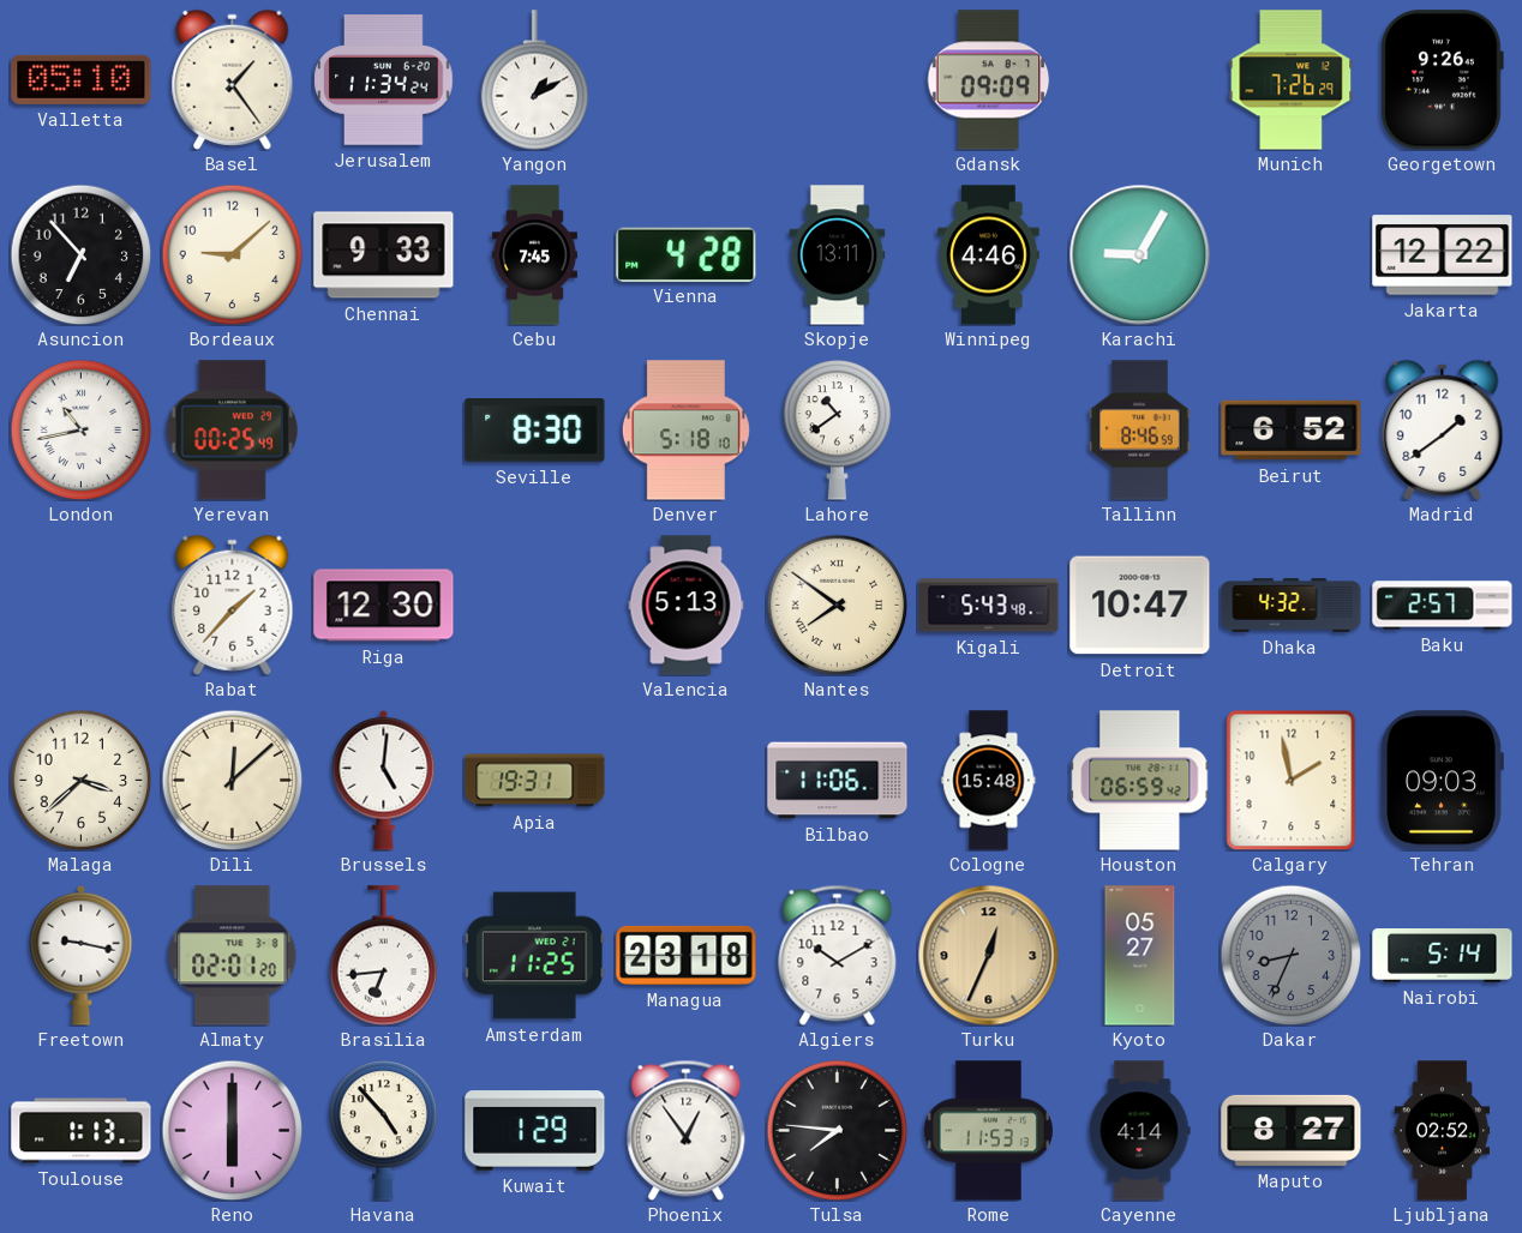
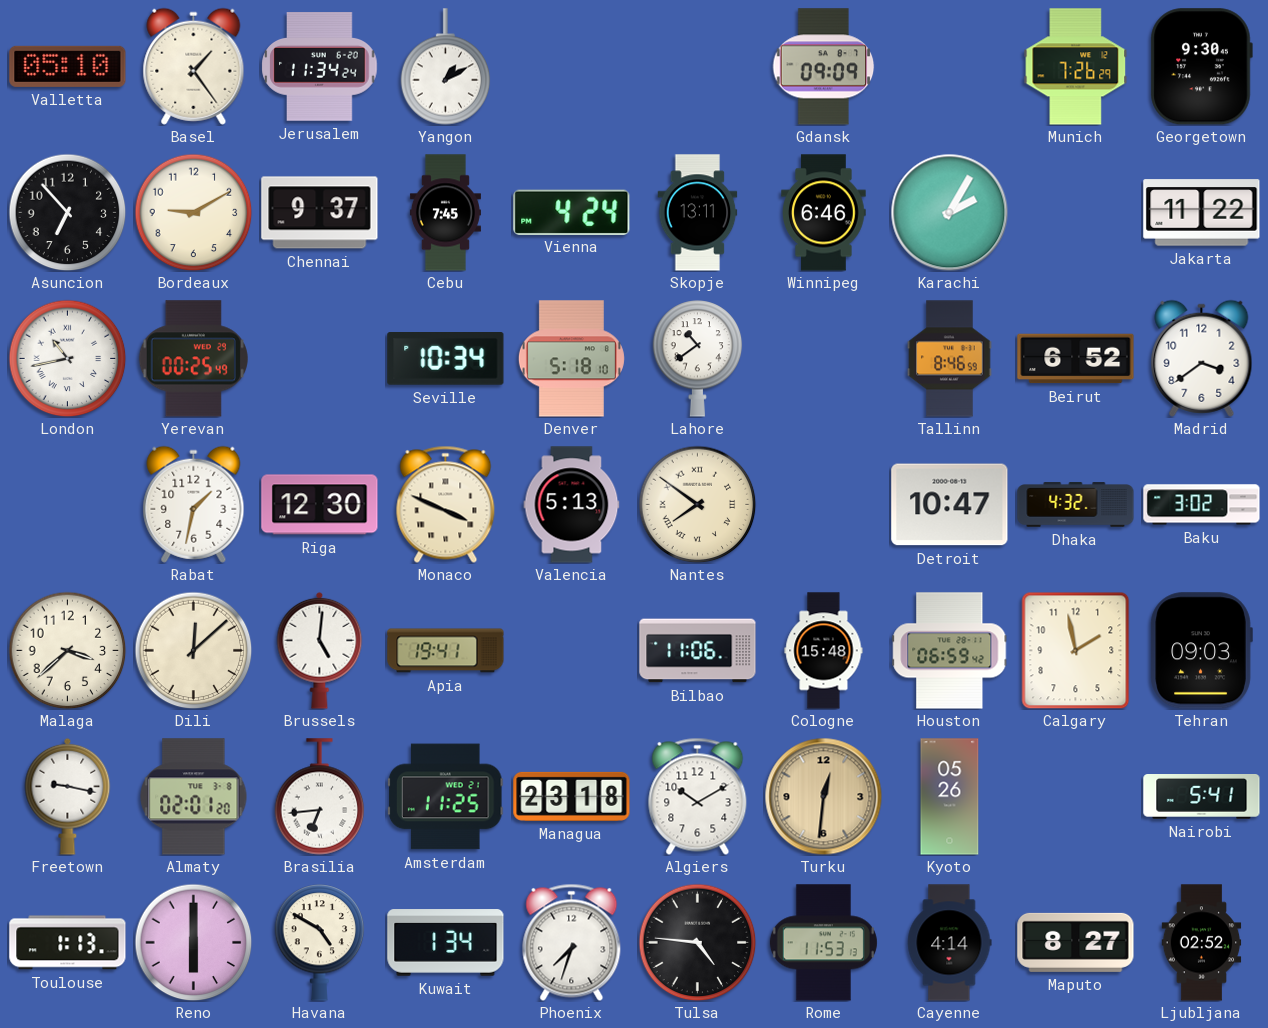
Georgetown: 9:26 -> 9:30
Bordeaux: 9:08 -> 9:10
Chennai: 9:33 -> 9:37
Vienna: 4:28 -> 4:24
Winnipeg: 4:46 -> 6:46
Karachi: 9:05 -> 2:05
Jakarta: 12:22 -> 11:22
Seville: 8:30 -> 10:34
Madrid: 1:39 -> 3:39
Rabat: 1:37 -> 1:32
Monaco: none -> 3:49
Kigali: 5:43 -> none
Baku: 2:57 -> 3:02
Apia: 19:31 -> 19:41
Turku: 12:34 -> 12:31
Kyoto: 05:27 -> 05:26
Dakar: 8:34 -> none
Nairobi: 5:14 -> 5:41
Havana: 4:53 -> 4:50
Kuwait: 1:29 -> 1:34
Phoenix: 12:54 -> 7:33
Tulsa: 7:46 -> 4:46
